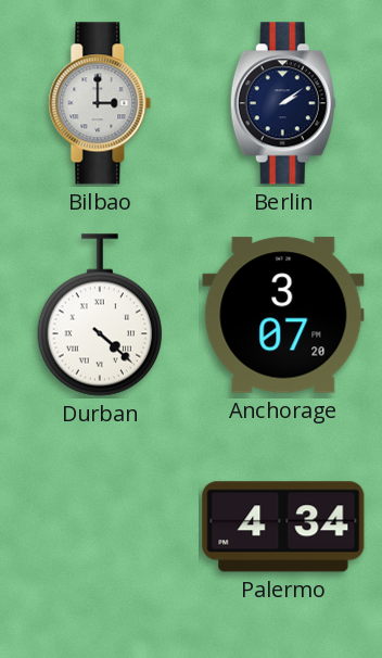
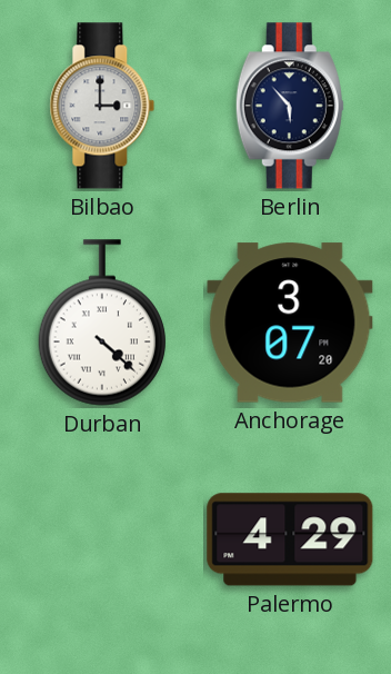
Berlin: 2:09 -> 5:53
Palermo: 4:34 -> 4:29
